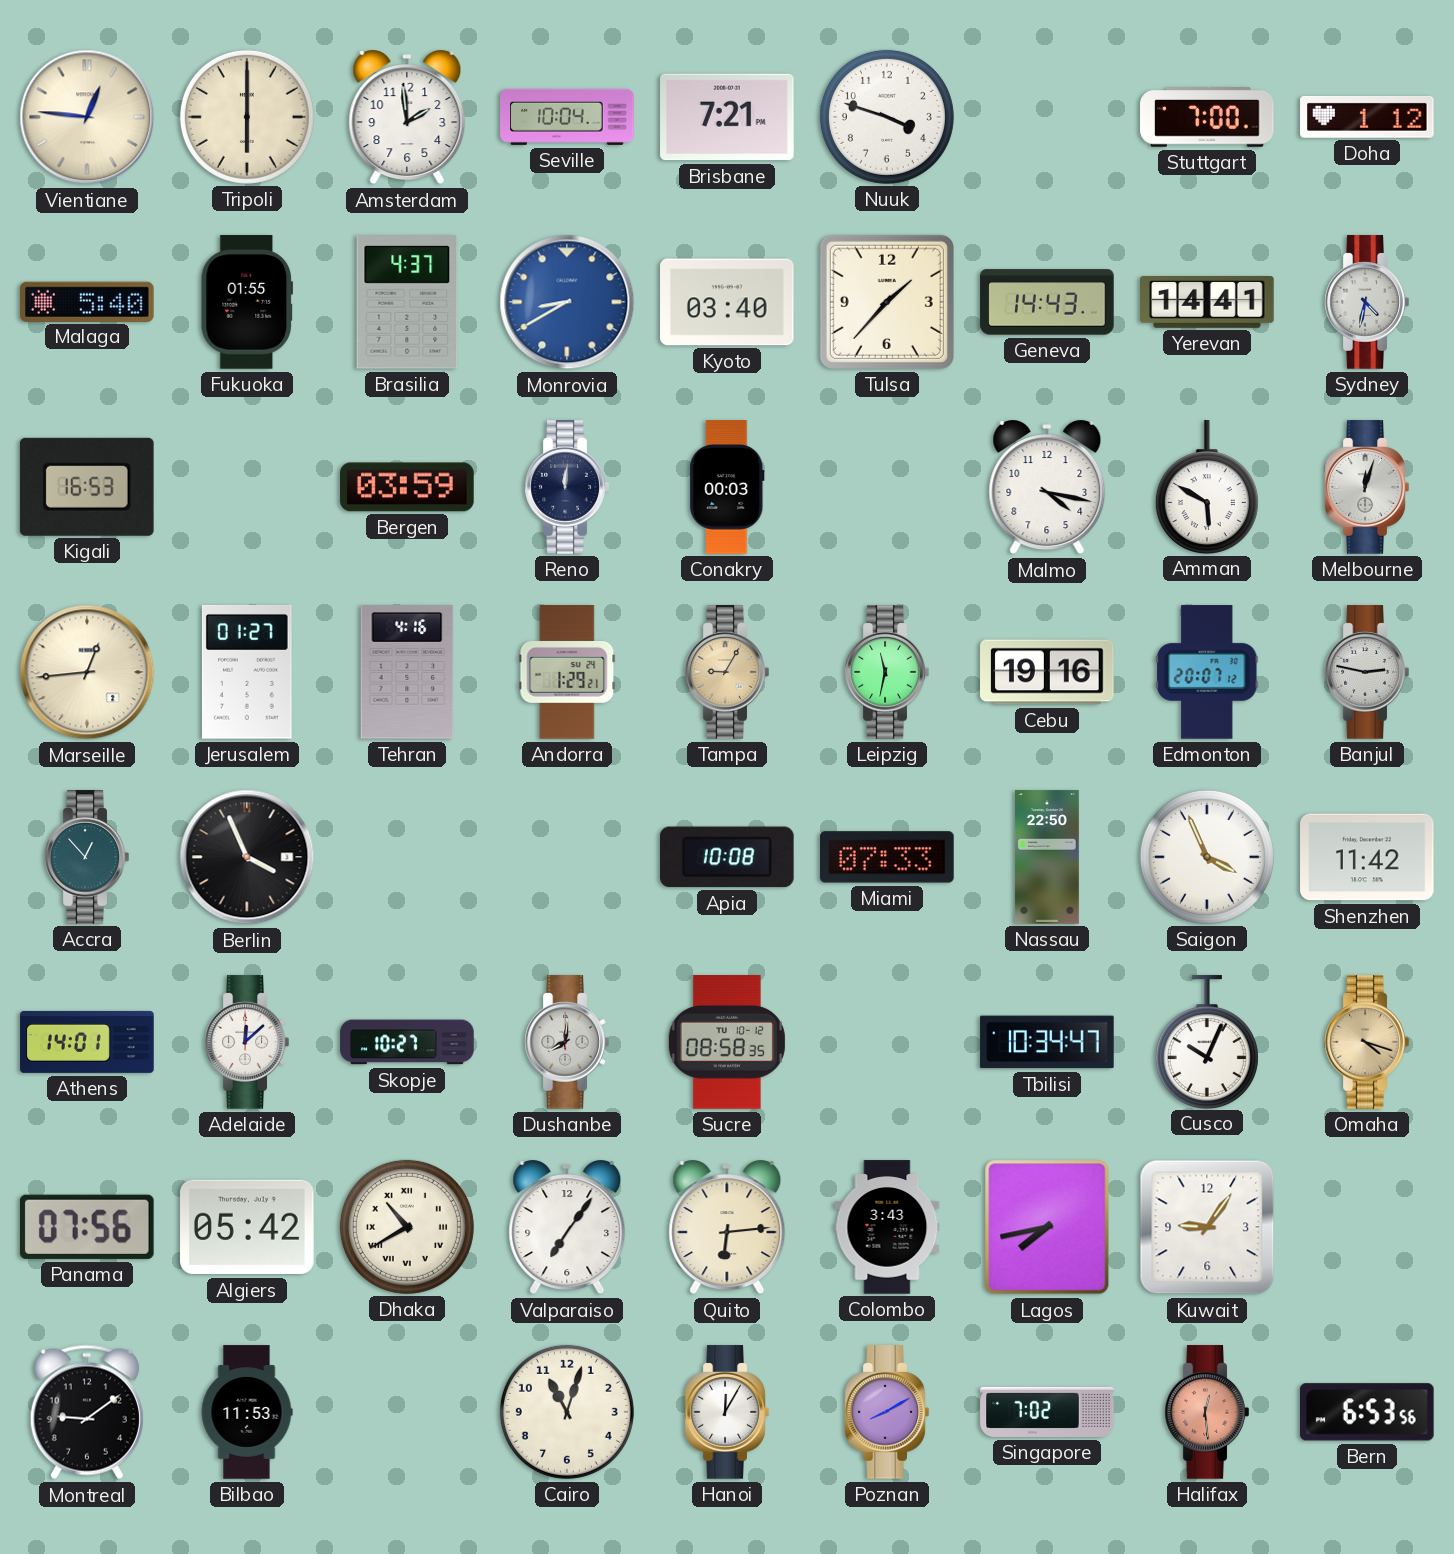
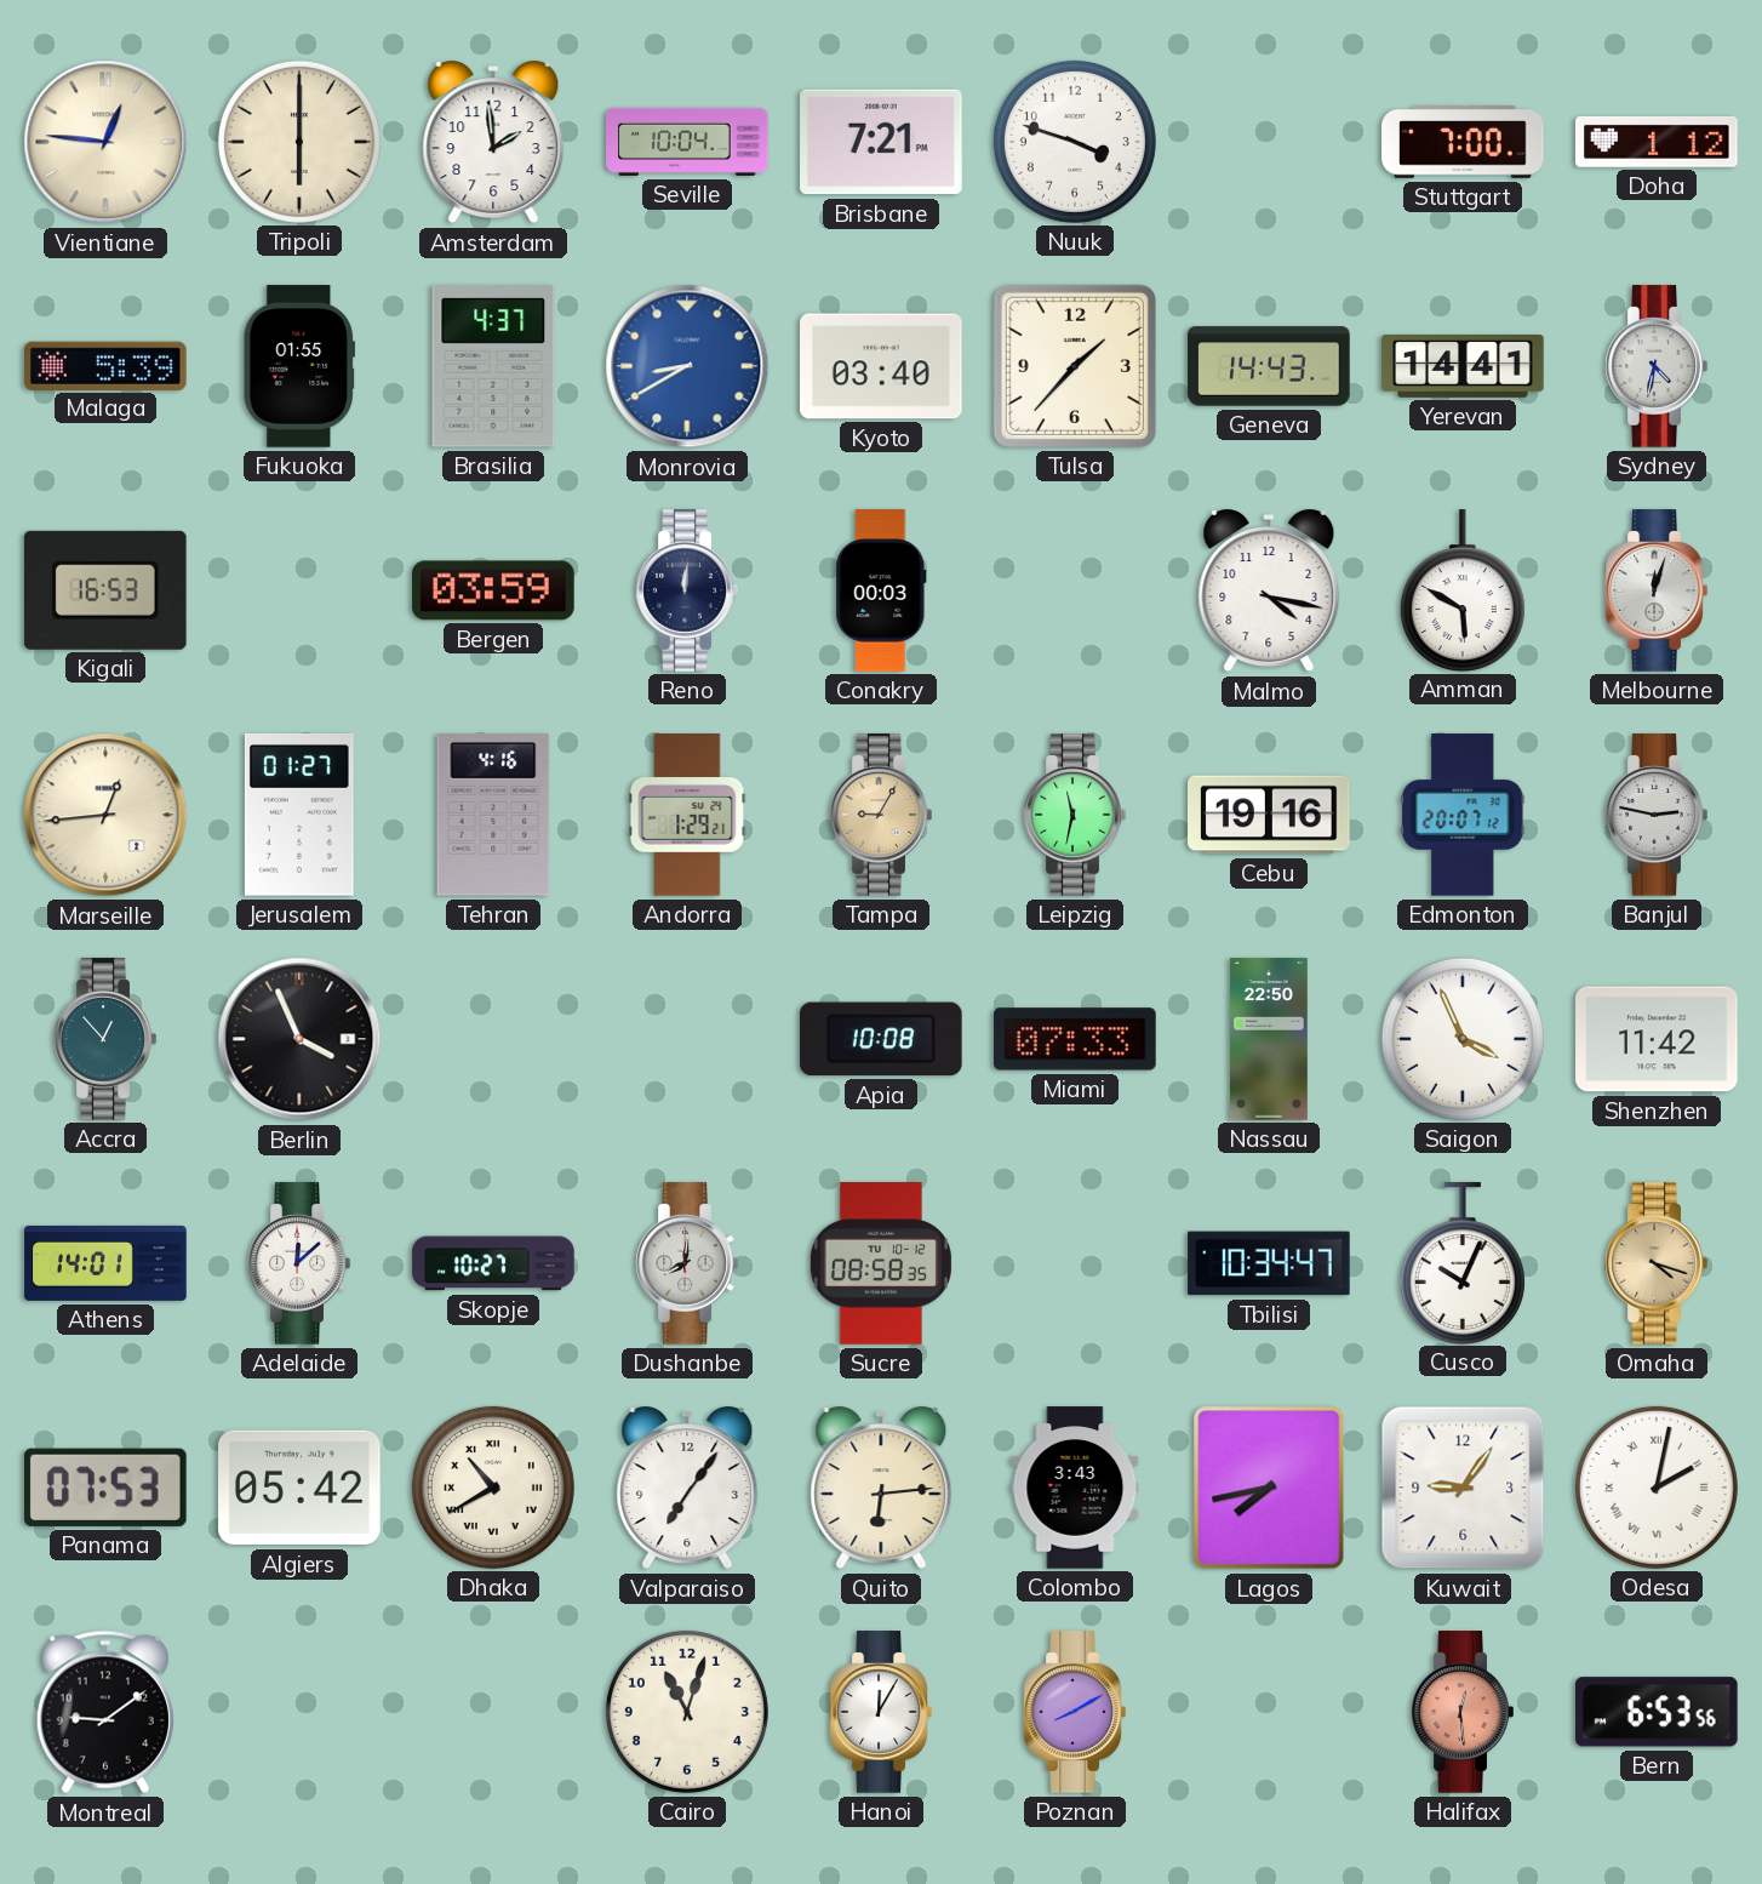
Malaga: 5:40 -> 5:39
Panama: 07:56 -> 07:53
Odesa: none -> 2:02
Bilbao: 11:53 -> none
Singapore: 7:02 -> none
